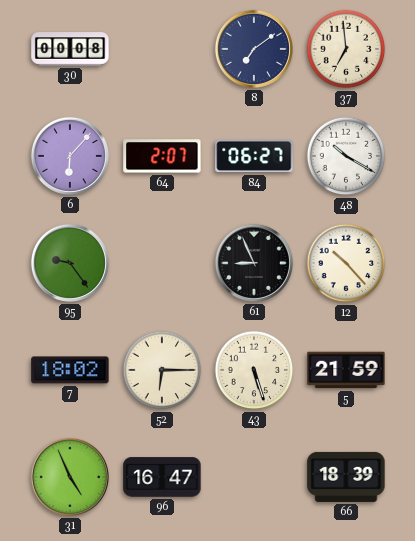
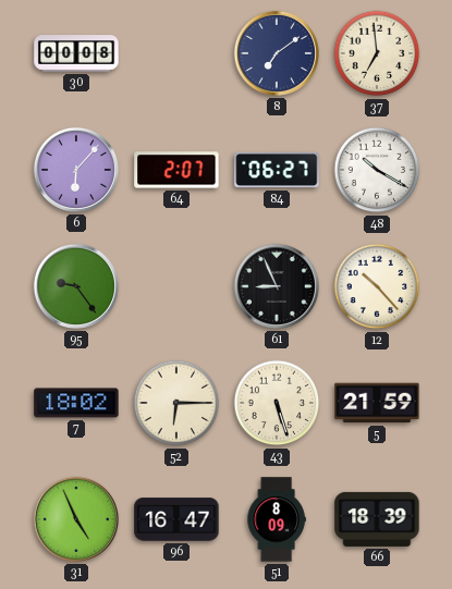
51: none -> 8:09
